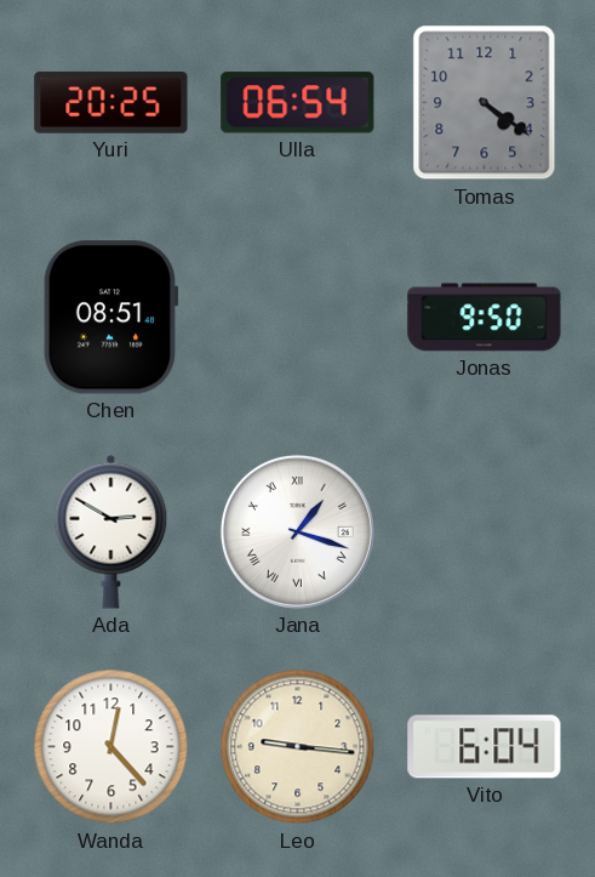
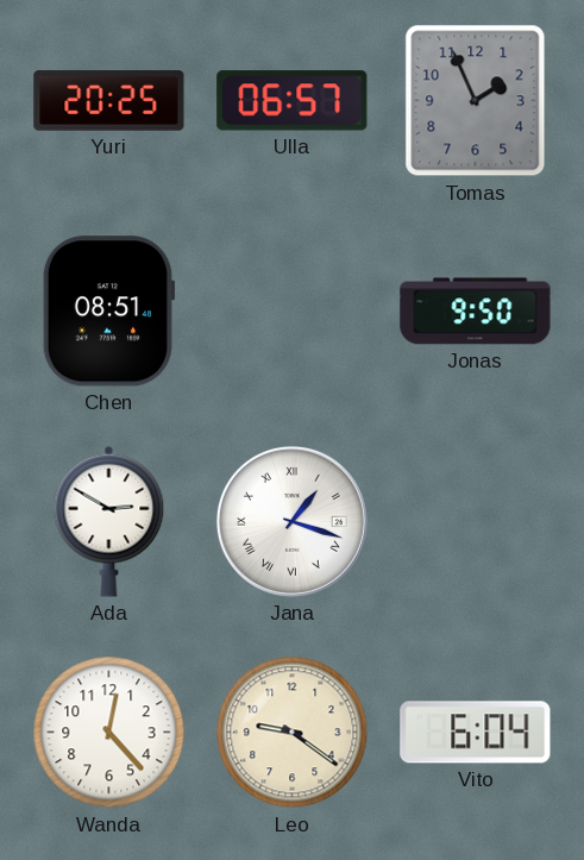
Ulla: 06:54 -> 06:57
Tomas: 4:21 -> 1:56
Leo: 9:16 -> 9:21
